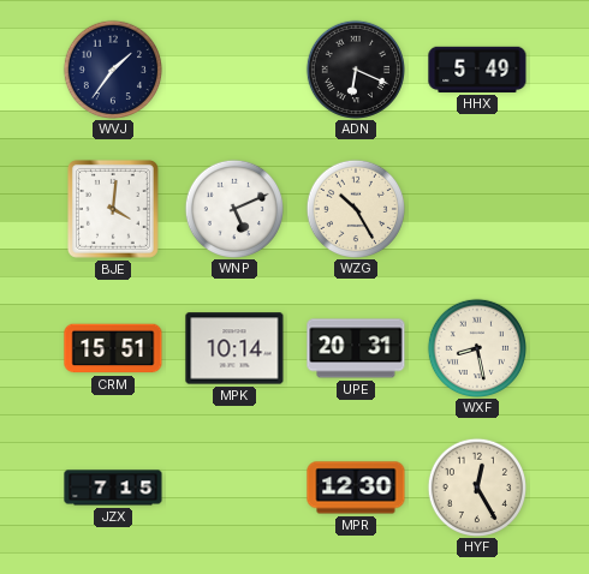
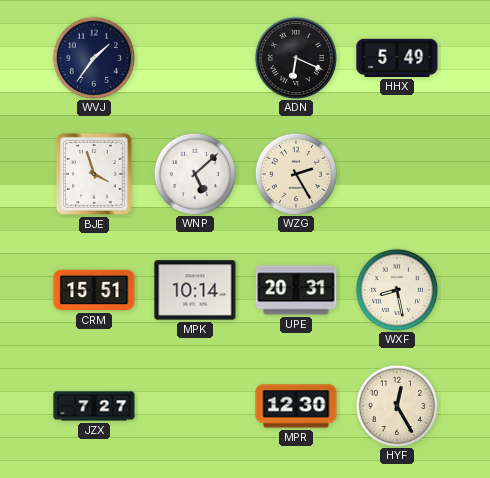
BJE: 4:01 -> 3:57
WNP: 5:11 -> 5:08
WZG: 10:25 -> 2:25
JZX: 7:15 -> 7:27
